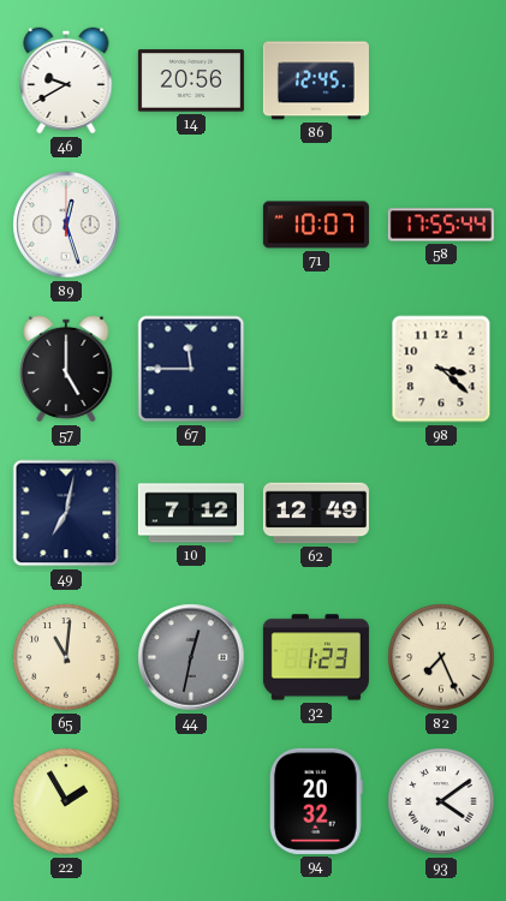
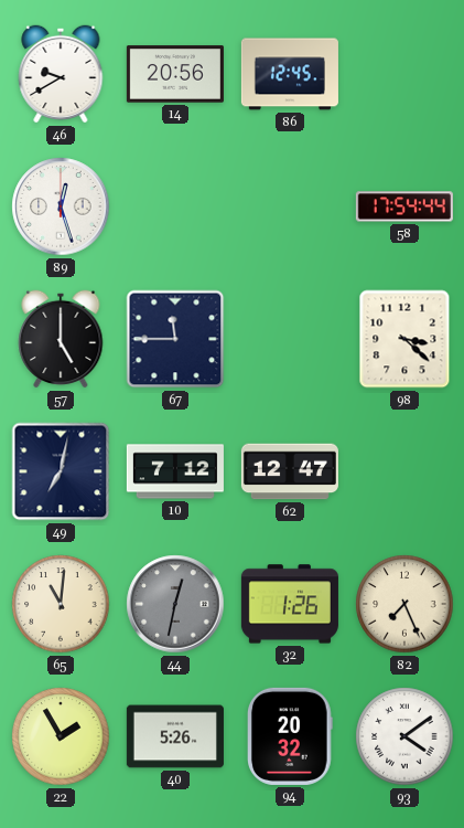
71: 10:07 -> none
58: 17:55 -> 17:54
62: 12:49 -> 12:47
32: 1:23 -> 1:26
40: none -> 5:26
